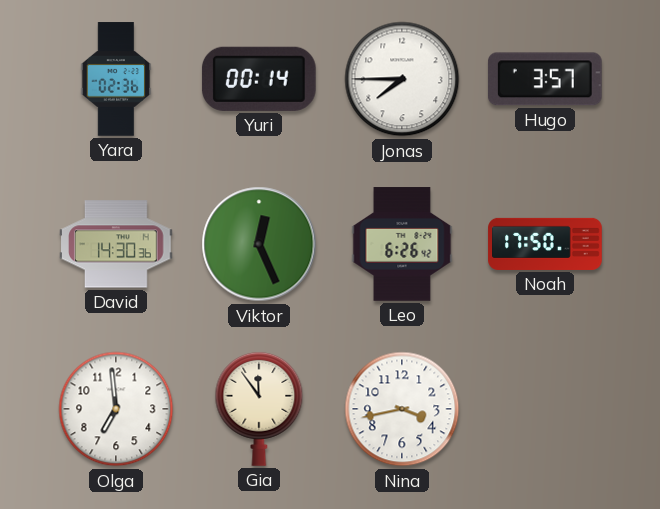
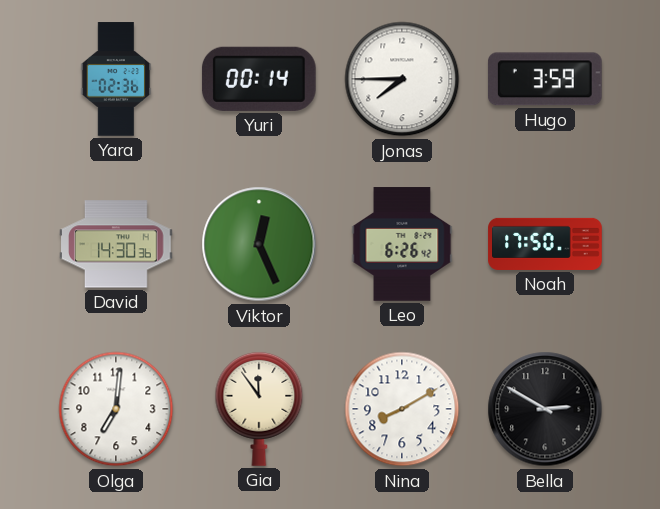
Hugo: 3:57 -> 3:59
Olga: 6:59 -> 7:01
Nina: 3:43 -> 8:10
Bella: none -> 2:50
